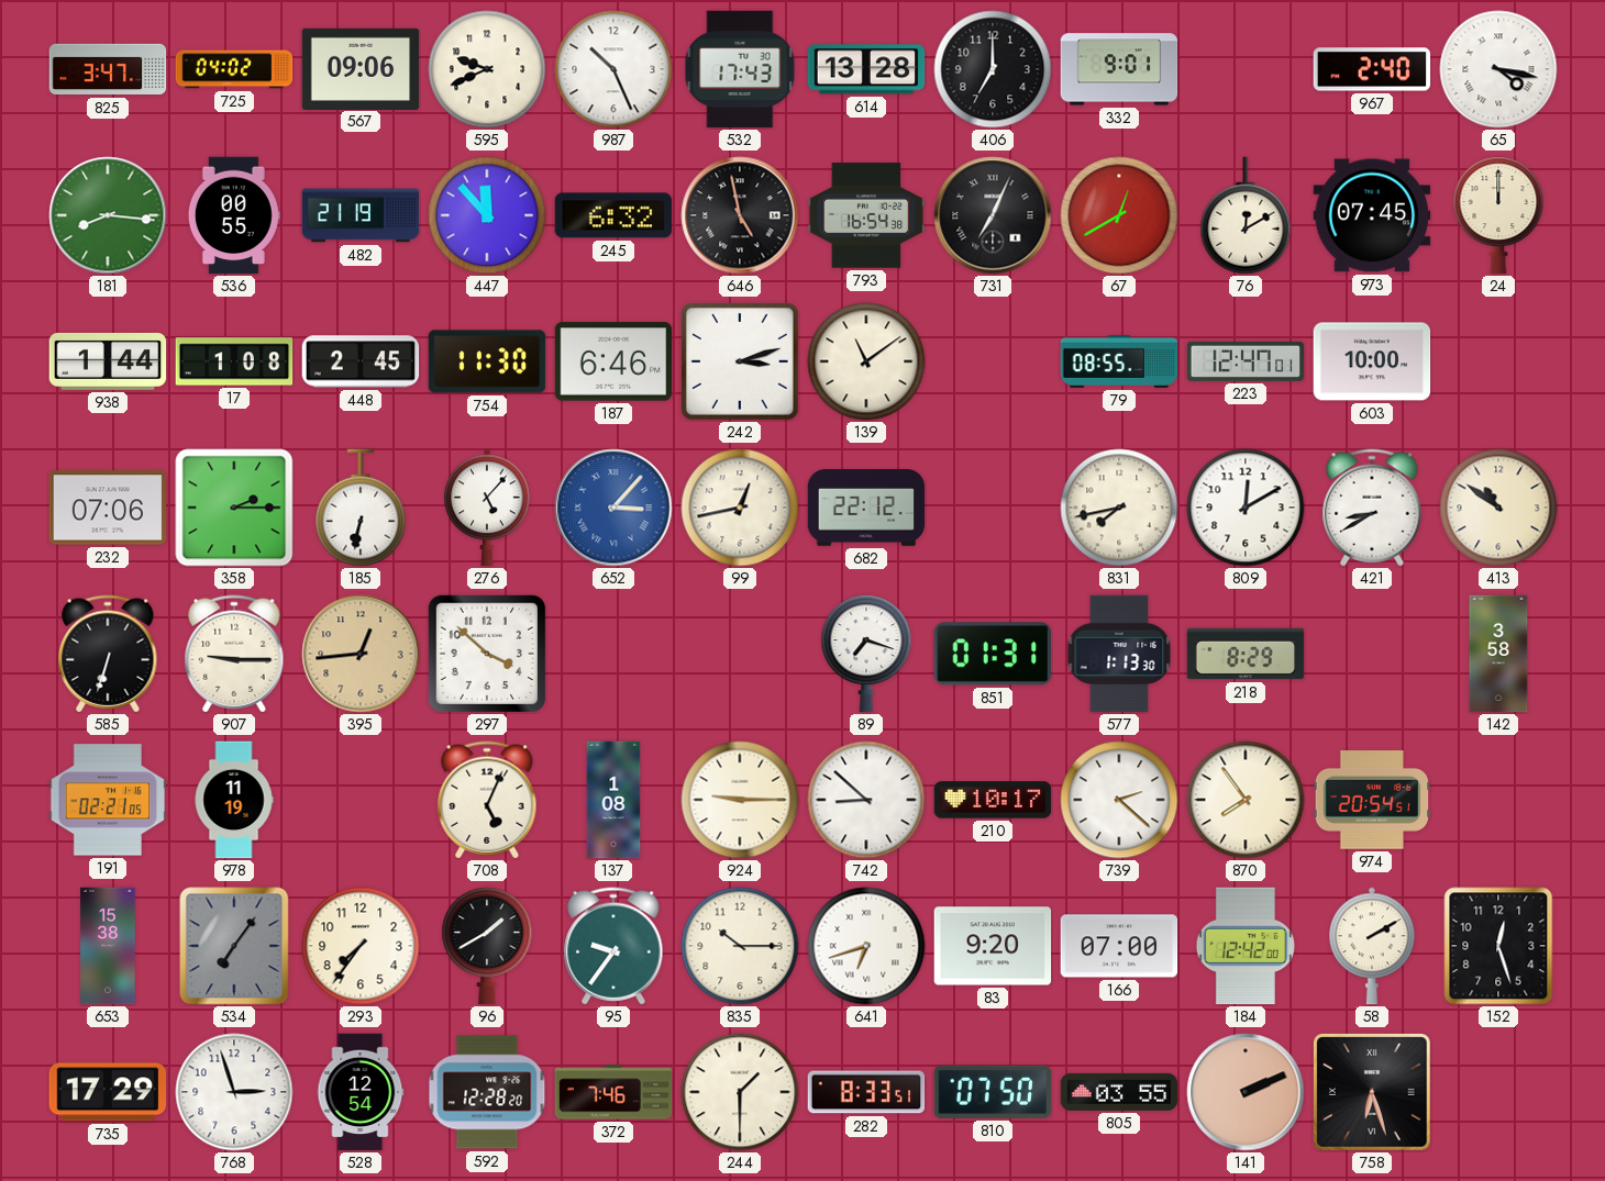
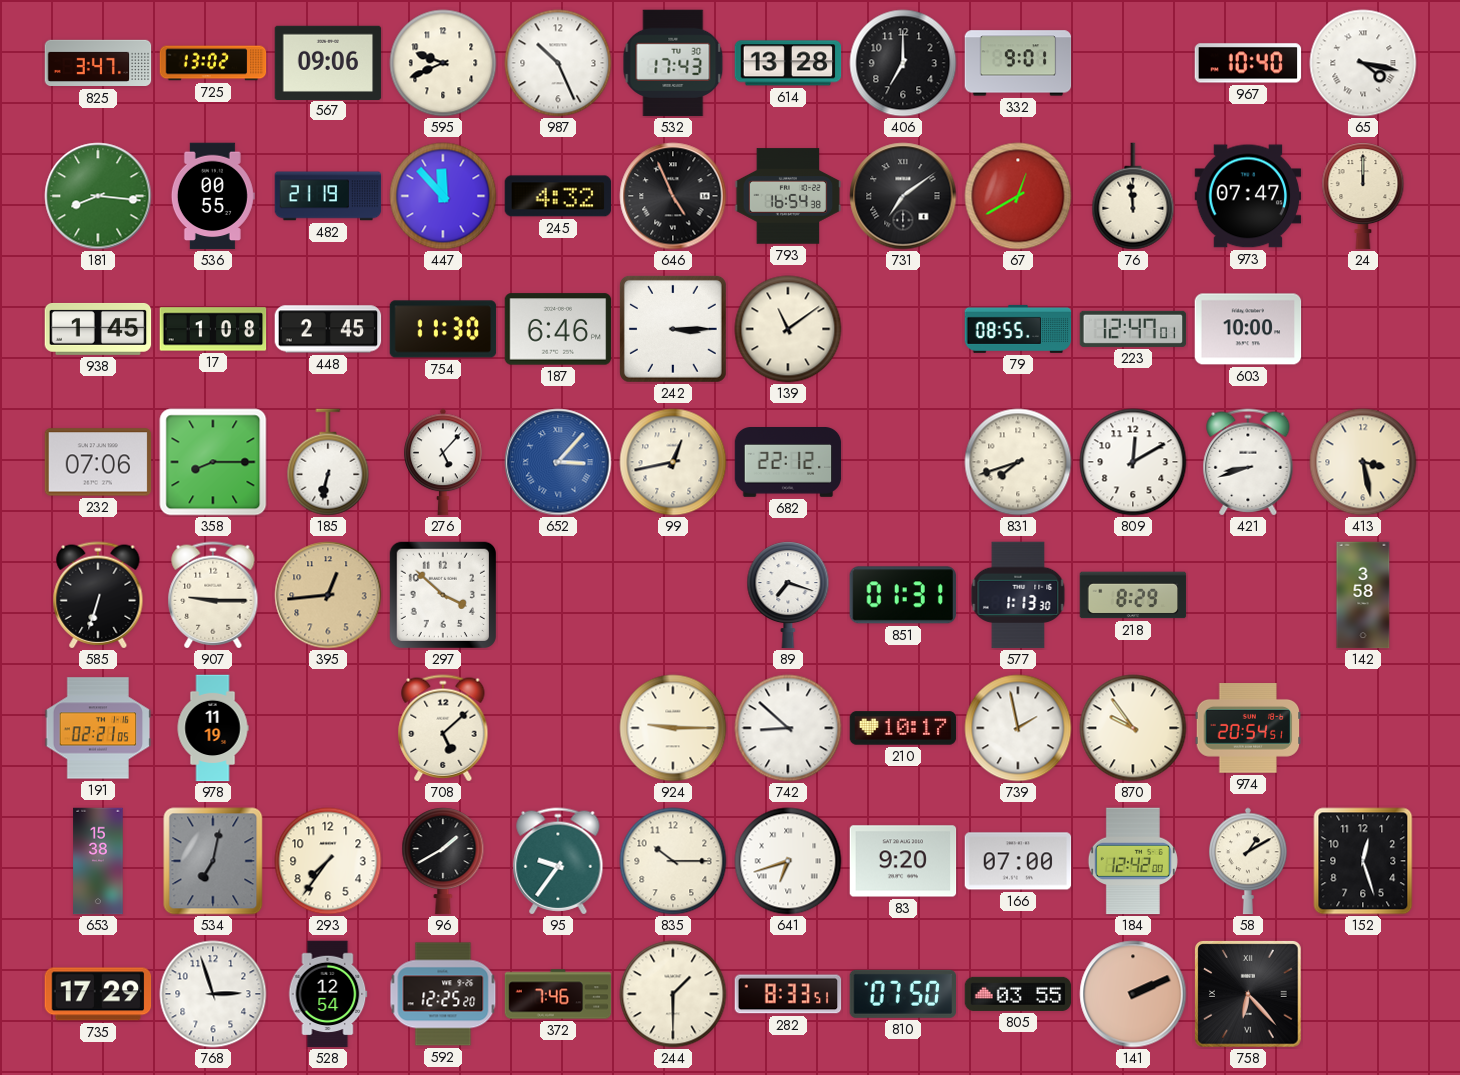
725: 04:02 -> 13:02
967: 2:40 -> 10:40
245: 6:32 -> 4:32
646: 4:58 -> 4:56
731: 7:04 -> 7:09
76: 12:10 -> 11:59
973: 07:45 -> 07:47
938: 1:44 -> 1:45
242: 3:12 -> 3:15
358: 2:15 -> 8:15
831: 7:43 -> 7:42
421: 8:40 -> 8:42
413: 10:51 -> 3:28
708: 5:04 -> 5:08
137: 1:08 -> none
739: 2:22 -> 1:58
870: 7:54 -> 9:54
534: 7:06 -> 7:02
58: 2:10 -> 1:10
592: 12:28 -> 12:25
758: 6:27 -> 6:23
